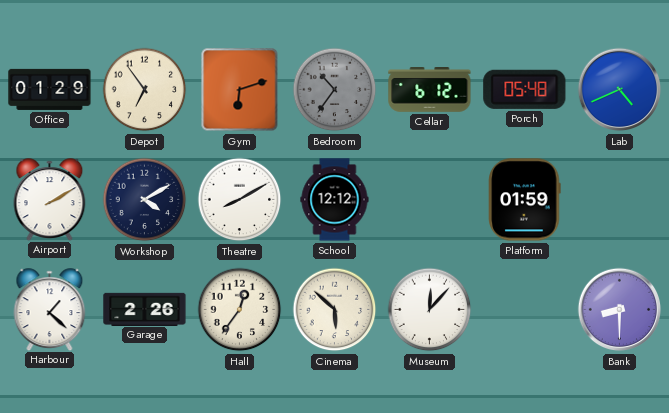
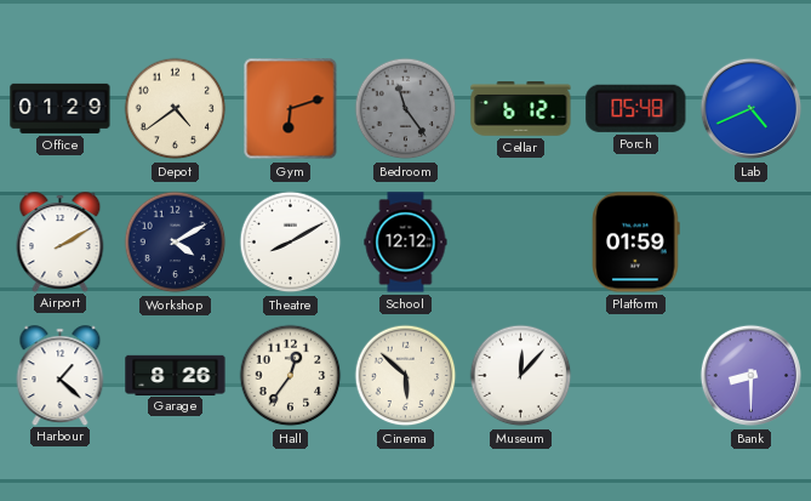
Depot: 6:54 -> 4:39
Bedroom: 10:36 -> 11:24
Garage: 2:26 -> 8:26
